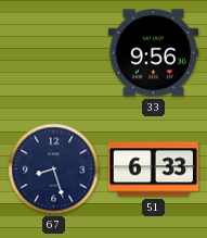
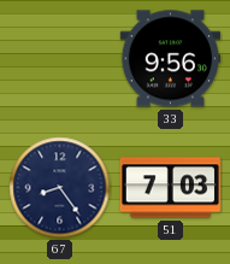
67: 8:27 -> 8:24
51: 6:33 -> 7:03
